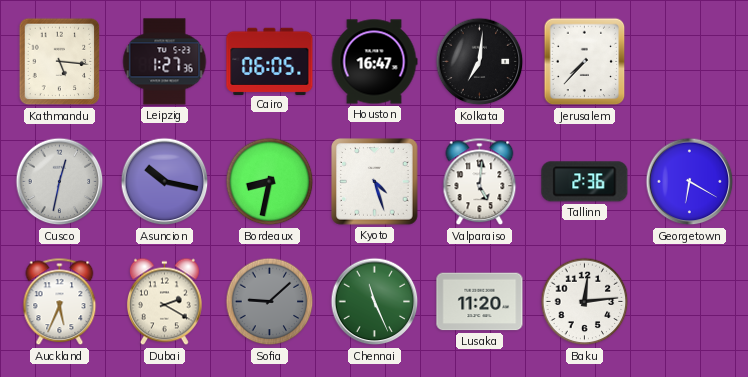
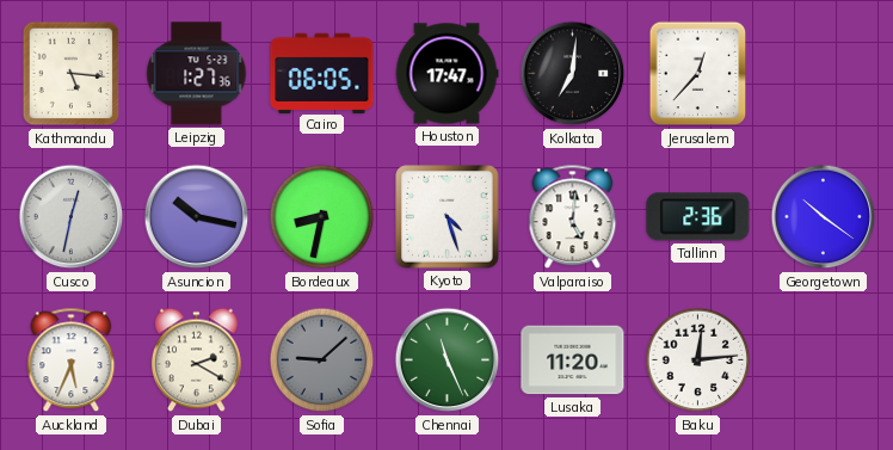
Houston: 16:47 -> 17:47
Jerusalem: 7:37 -> 12:37
Georgetown: 6:20 -> 10:21
